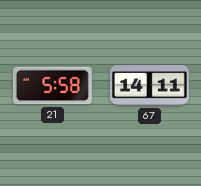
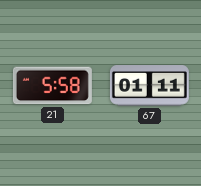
67: 14:11 -> 01:11
